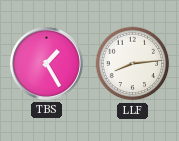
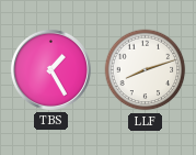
LLF: 8:14 -> 8:12
